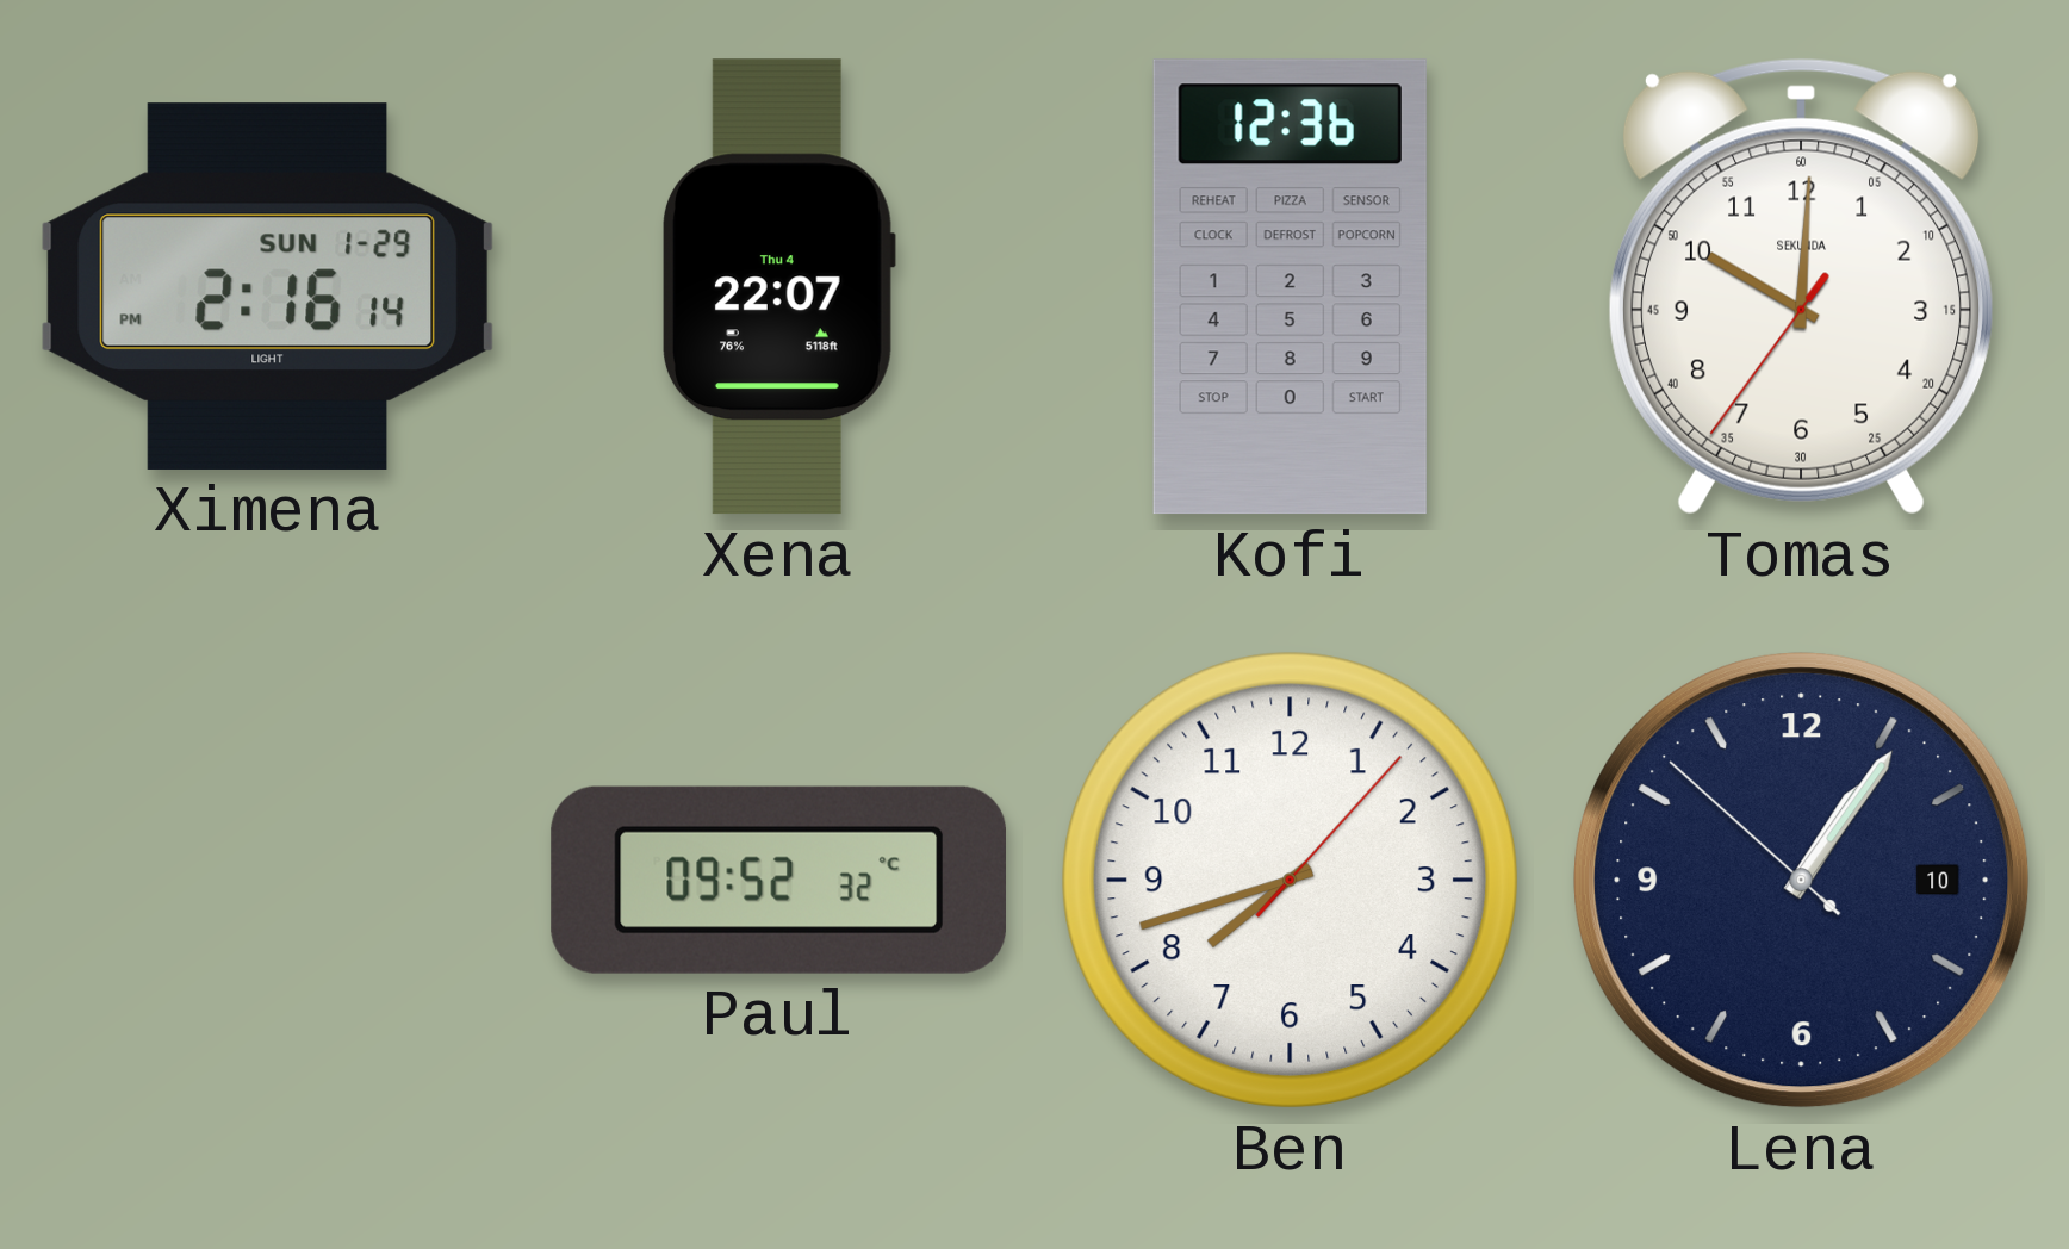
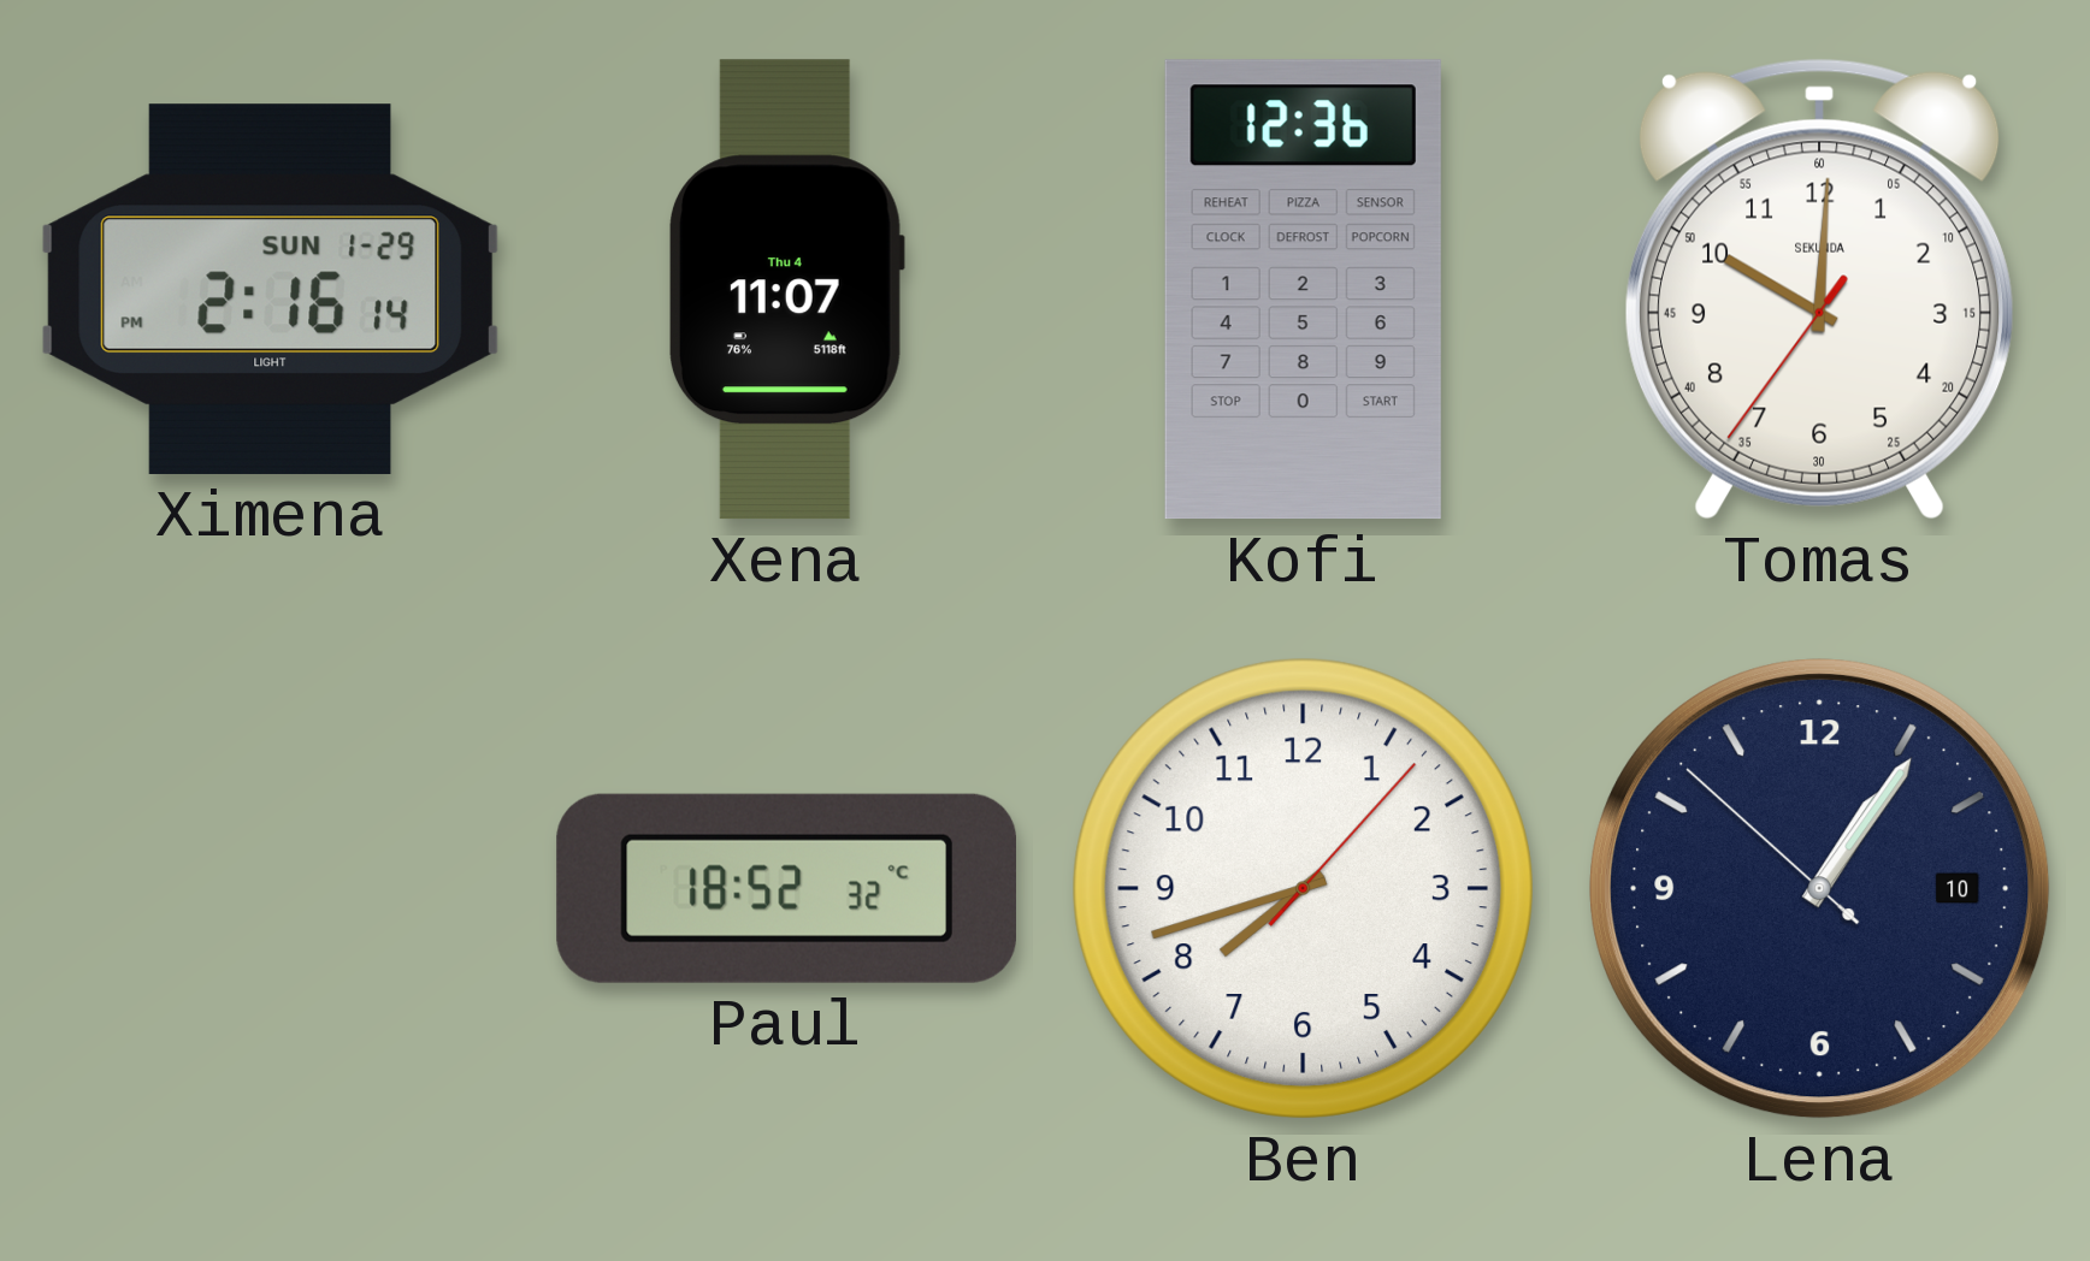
Xena: 22:07 -> 11:07
Paul: 09:52 -> 18:52
